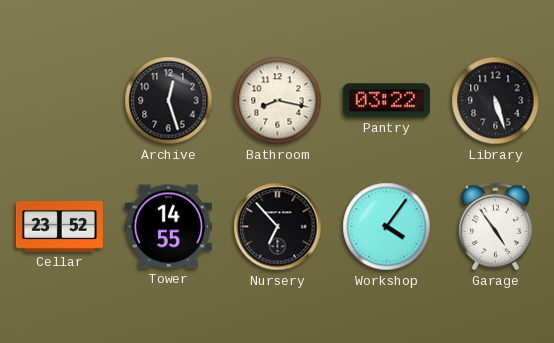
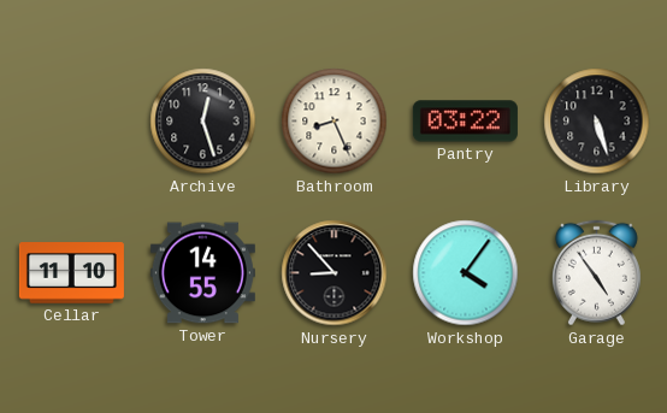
Bathroom: 8:17 -> 8:26
Cellar: 23:52 -> 11:10
Nursery: 6:53 -> 8:53
